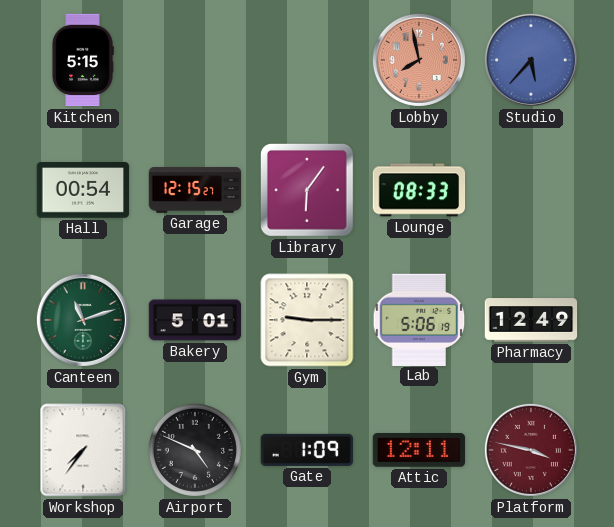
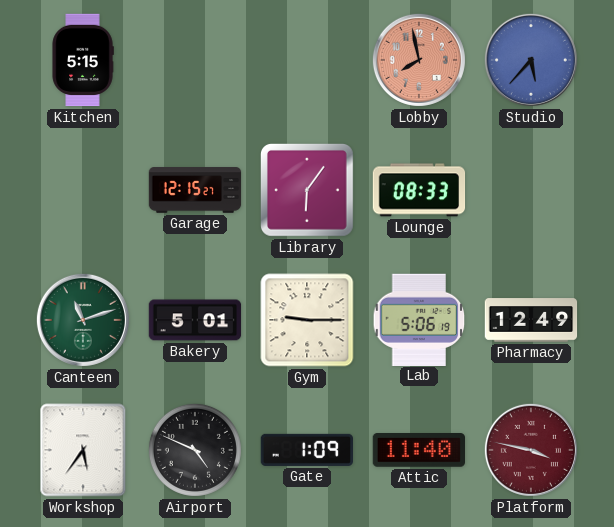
Hall: 00:54 -> none
Workshop: 7:36 -> 5:36
Attic: 12:11 -> 11:40
